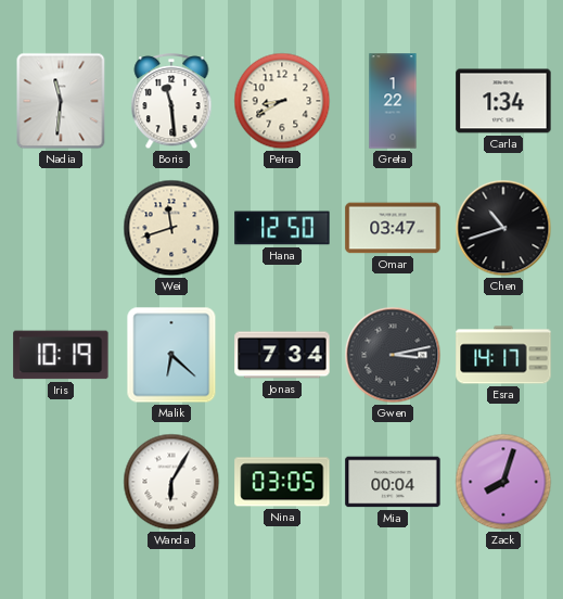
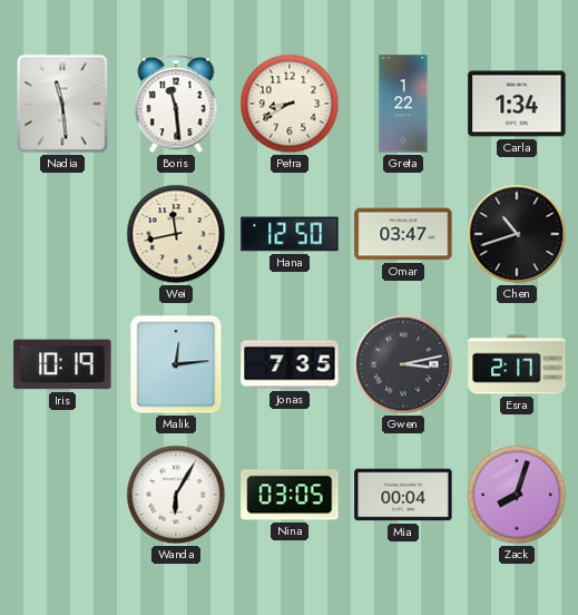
Nadia: 11:31 -> 11:29
Wei: 11:42 -> 11:43
Malik: 6:22 -> 12:14
Jonas: 7:34 -> 7:35
Esra: 14:17 -> 2:17
